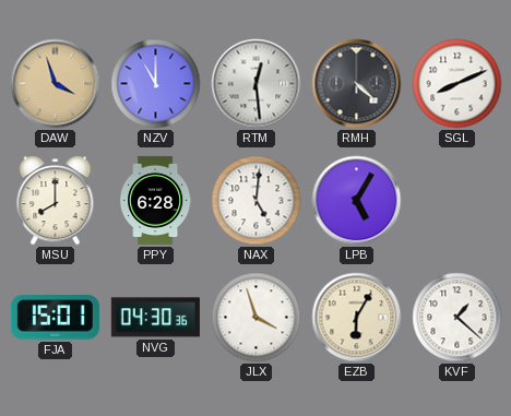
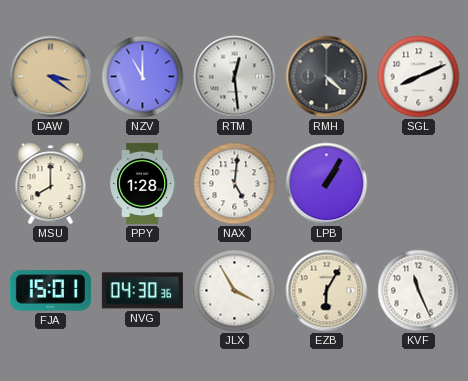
DAW: 3:57 -> 3:21
PPY: 6:28 -> 1:28
LPB: 5:05 -> 1:05
JLX: 3:57 -> 3:55
KVF: 1:22 -> 11:26
